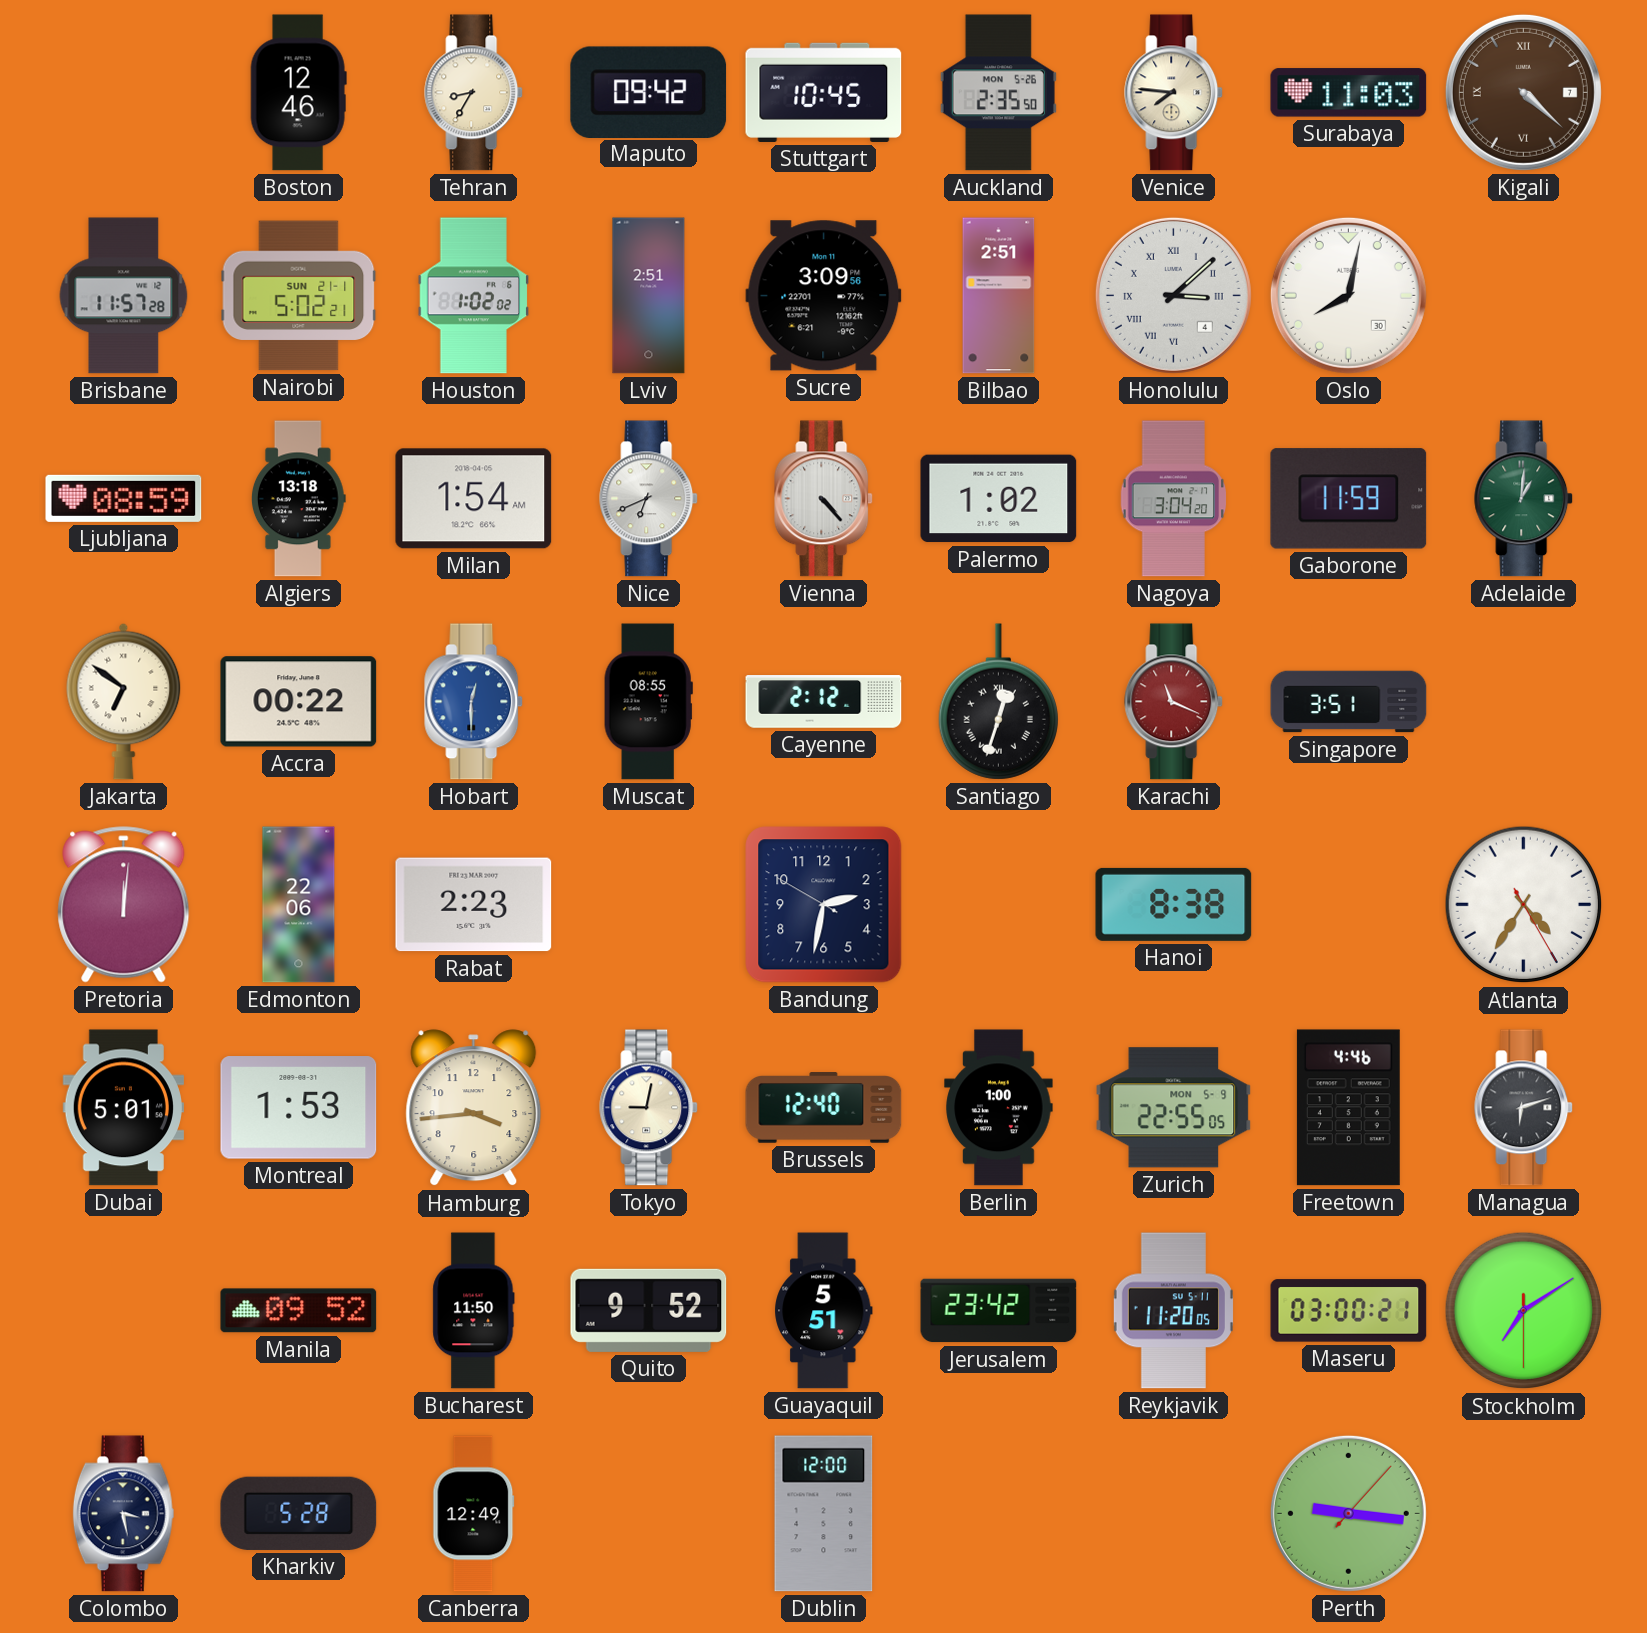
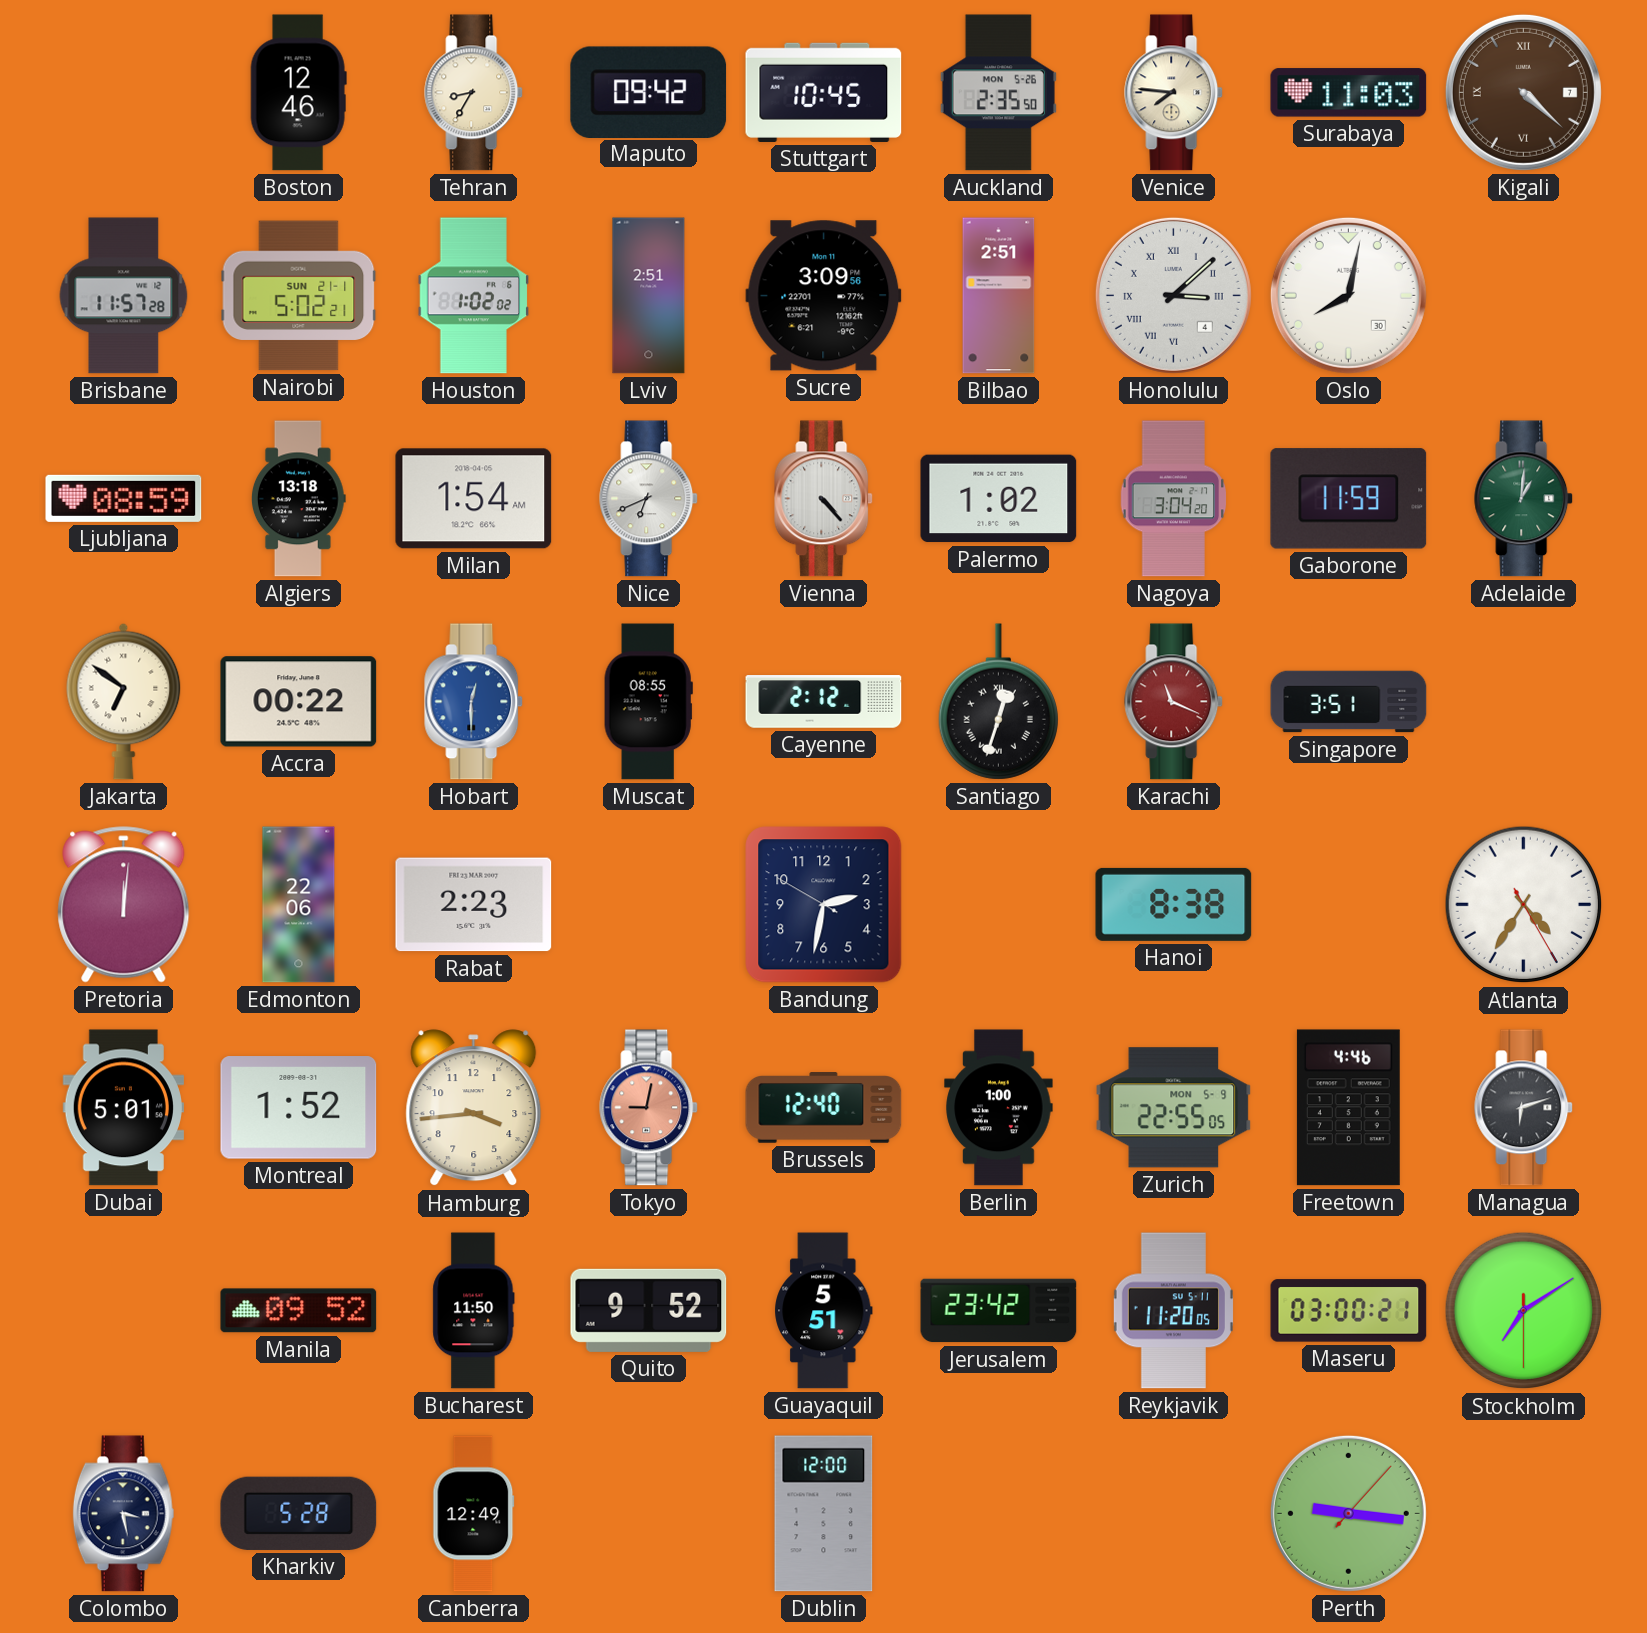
Montreal: 1:53 -> 1:52
Tokyo dial: cream -> salmon
